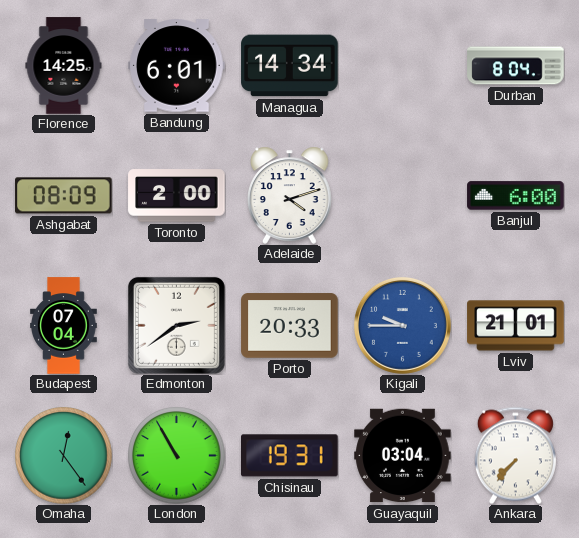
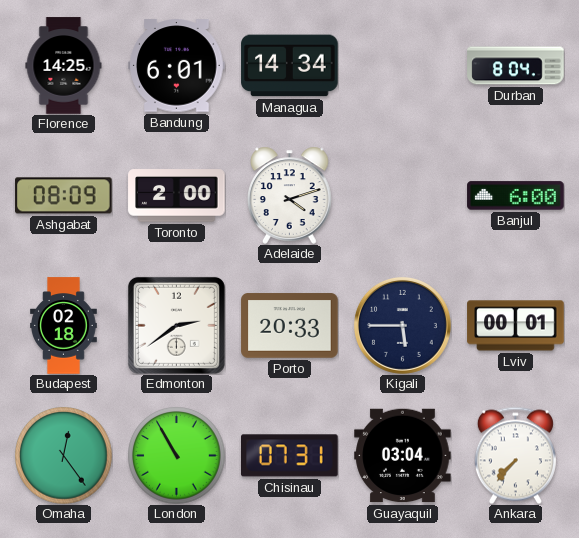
Budapest: 07:04 -> 02:18
Kigali: 9:45 -> 5:45
Kigali dial: blue -> navy
Lviv: 21:01 -> 00:01
Chisinau: 19:31 -> 07:31
